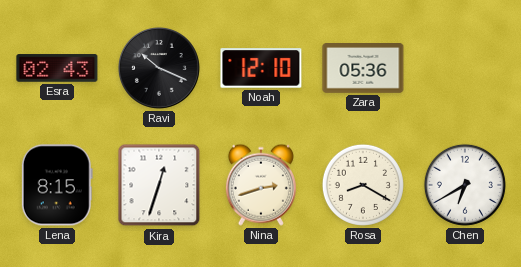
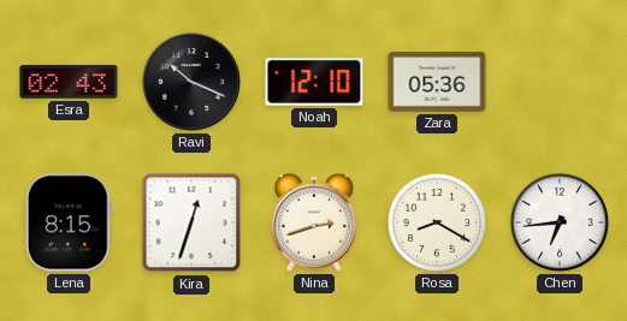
Chen: 6:40 -> 6:44
